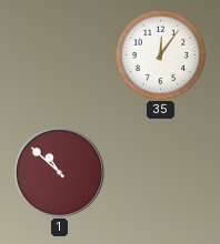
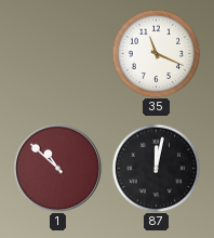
35: 12:06 -> 11:19
87: none -> 12:02
